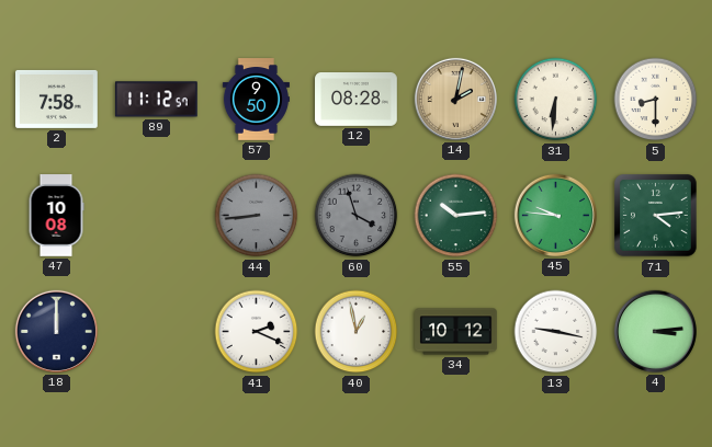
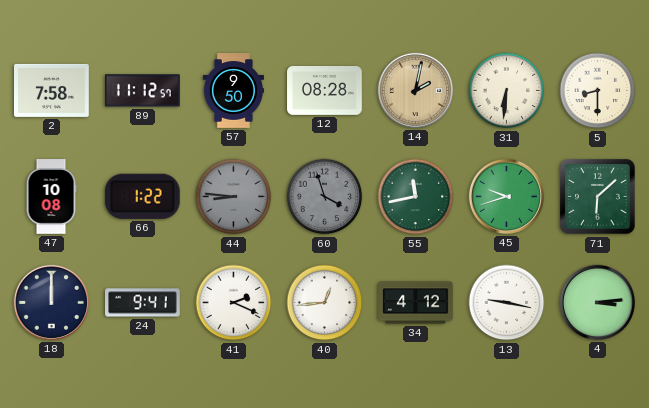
66: none -> 1:22
44: 8:44 -> 8:46
55: 10:14 -> 11:43
45: 9:46 -> 9:42
71: 4:14 -> 6:08
24: none -> 9:41
40: 12:58 -> 12:44
34: 10:12 -> 4:12
